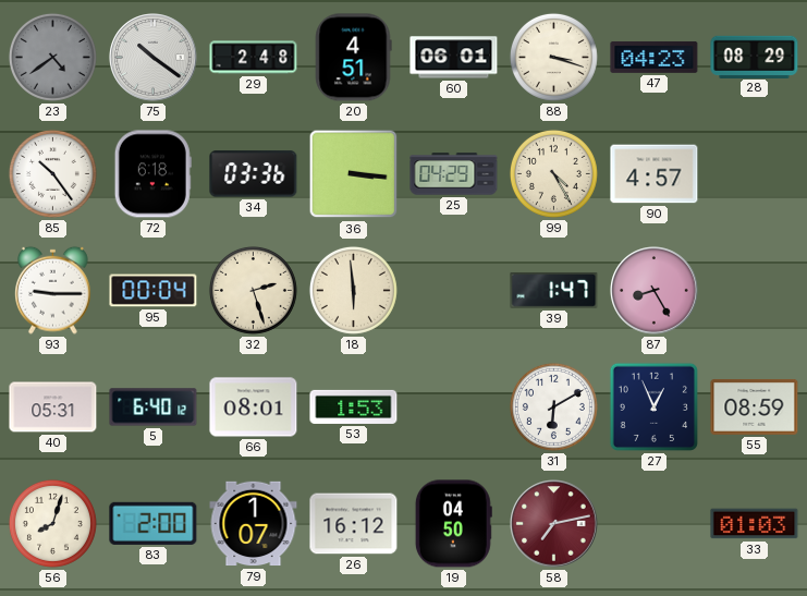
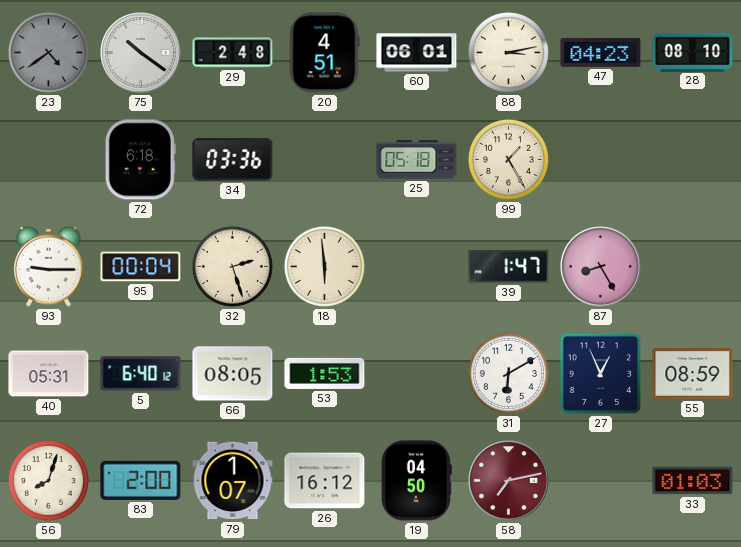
88: 3:18 -> 3:13
28: 08:29 -> 08:10
85: 10:24 -> none
36: 3:16 -> none
25: 04:29 -> 05:18
99: 4:25 -> 1:25
90: 4:57 -> none
66: 08:01 -> 08:05
